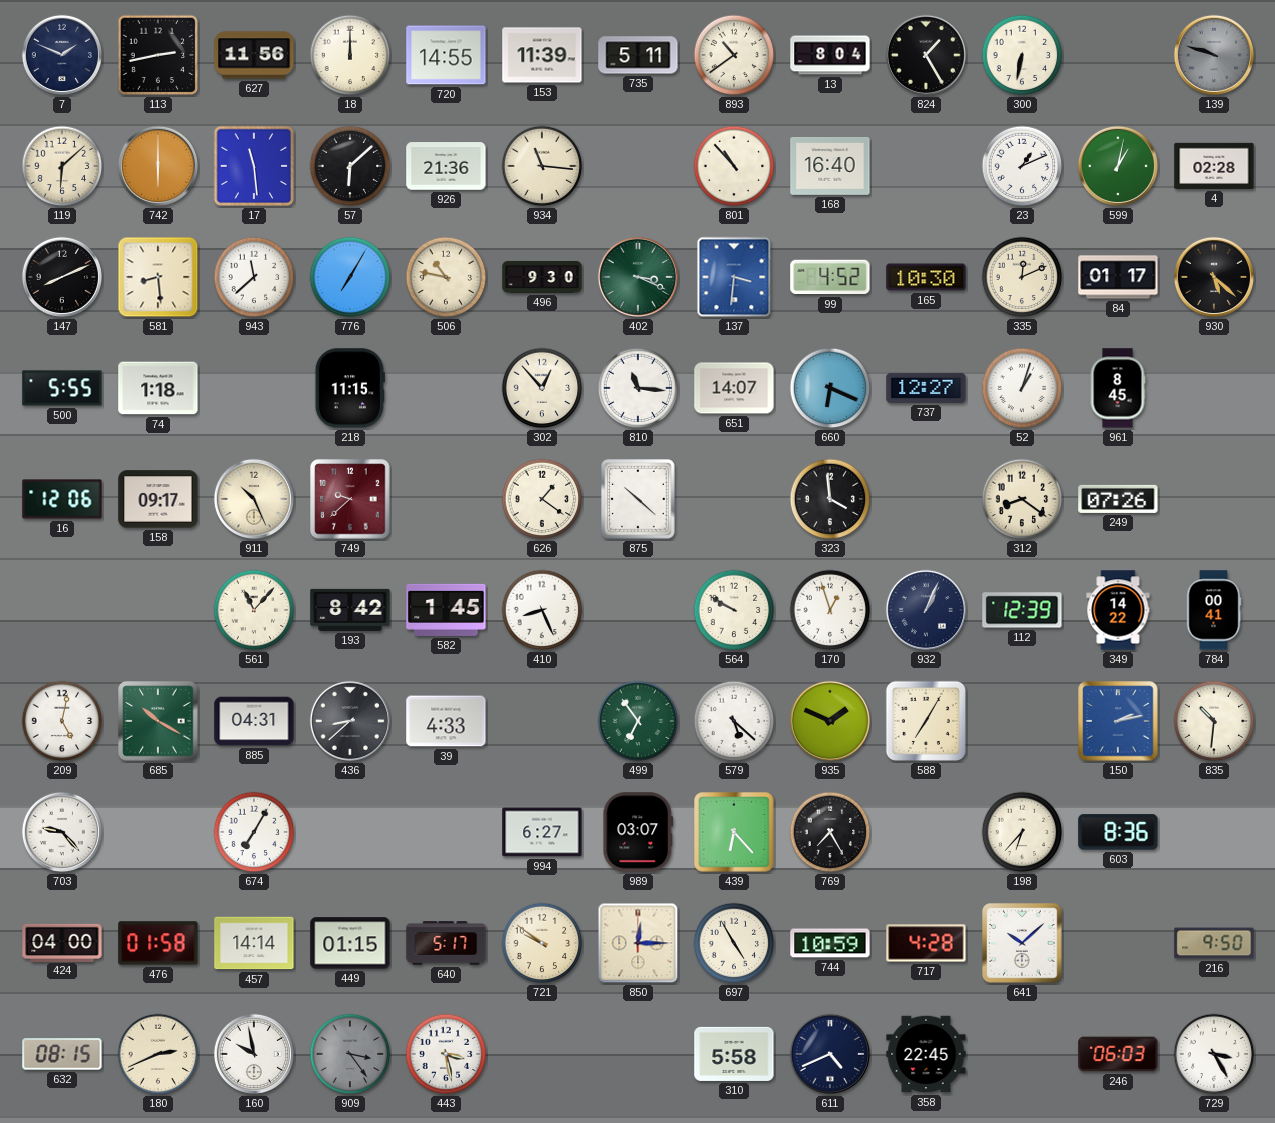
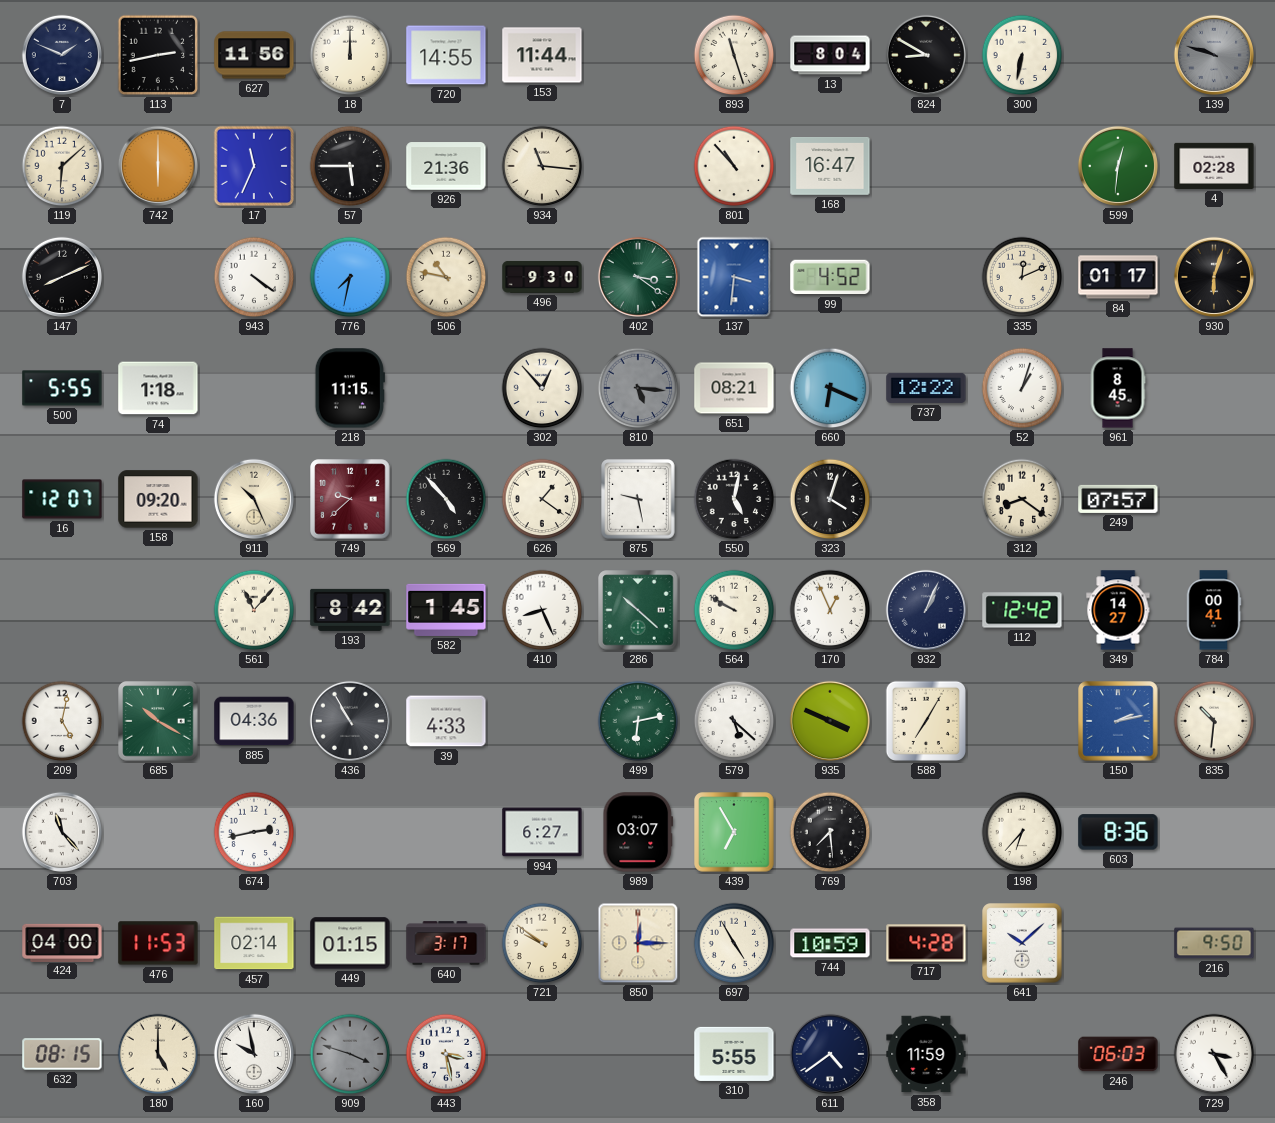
153: 11:39 -> 11:44
735: 5:11 -> none
893: 10:39 -> 11:27
824: 1:25 -> 8:50
17: 11:29 -> 11:34
57: 6:08 -> 5:45
168: 16:40 -> 16:47
23: 1:11 -> none
599: 1:02 -> 12:31
581: 8:29 -> none
943: 11:38 -> 4:21
776: 7:05 -> 7:32
402: 3:19 -> 3:21
165: 10:30 -> none
930: 5:22 -> 6:03
810: 11:16 -> 5:16
810 dial: white -> grey
651: 14:07 -> 08:21
737: 12:27 -> 12:22
16: 12:06 -> 12:07
158: 09:17 -> 09:20
569: none -> 4:53
875: 10:22 -> 9:28
550: none -> 5:02
323: 3:59 -> 4:03
249: 07:26 -> 07:57
286: none -> 10:22
170: 12:57 -> 12:56
112: 12:39 -> 12:42
349: 14:22 -> 14:27
885: 04:31 -> 04:36
436: 8:38 -> 10:55
499: 6:54 -> 6:13
935: 1:49 -> 3:49
703: 9:23 -> 11:23
674: 7:05 -> 2:43
439: 6:23 -> 6:55
769: 7:25 -> 7:29
476: 01:58 -> 11:53
457: 14:14 -> 02:14
640: 5:17 -> 3:17
180: 2:41 -> 5:00
909: 3:24 -> 3:48
310: 5:58 -> 5:55
611: 4:41 -> 4:39
358: 22:45 -> 11:59
